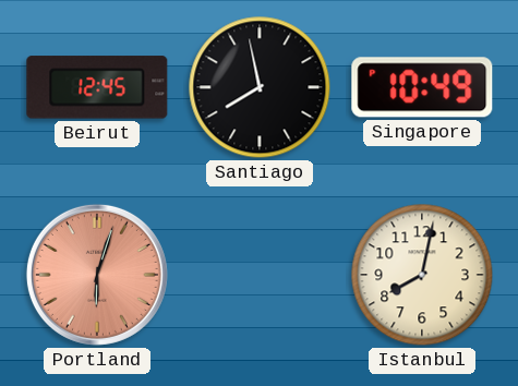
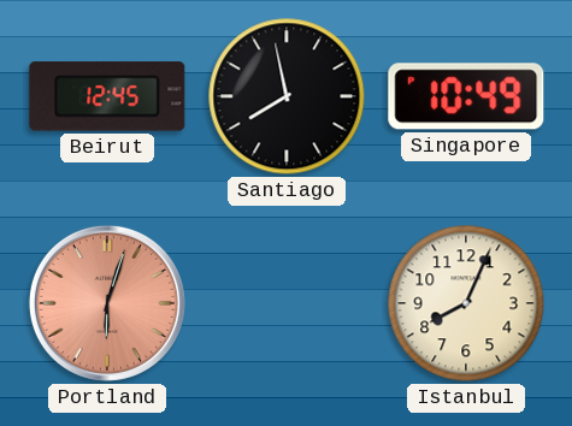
Istanbul: 8:02 -> 8:04
